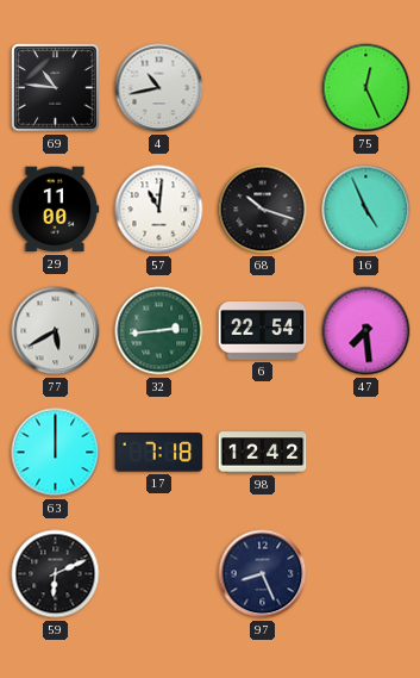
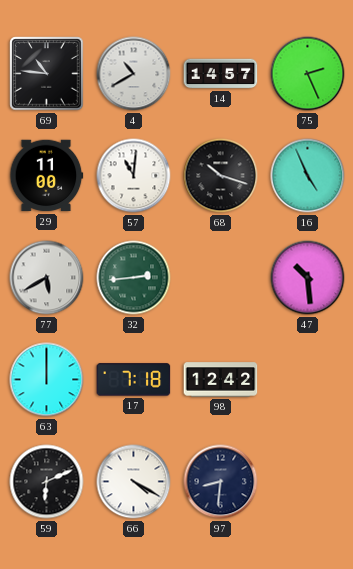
4: 10:43 -> 10:40
14: none -> 14:57
75: 12:26 -> 2:26
6: 22:54 -> none
47: 7:29 -> 10:29
66: none -> 4:20
97: 8:26 -> 8:31
